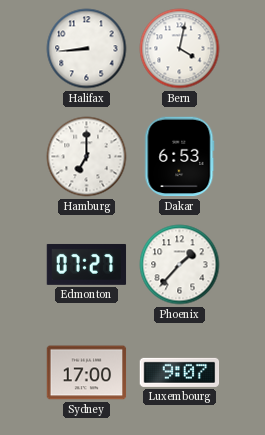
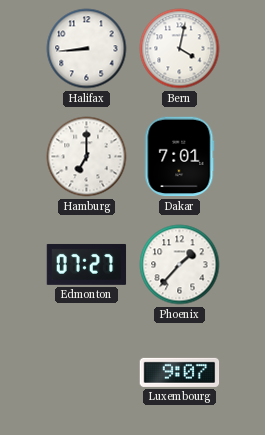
Dakar: 6:53 -> 7:01
Sydney: 17:00 -> none
